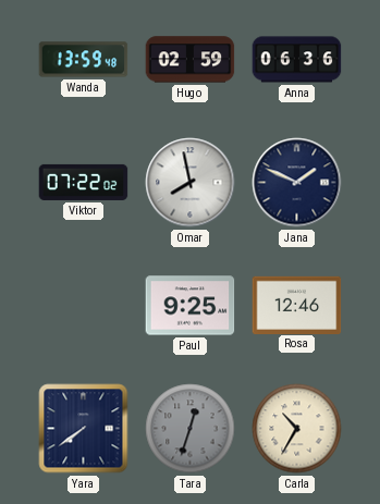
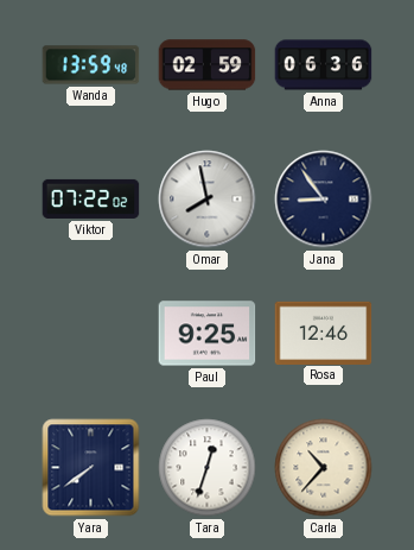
Jana: 1:49 -> 8:54
Tara dial: grey -> white
Carla: 10:35 -> 10:37
